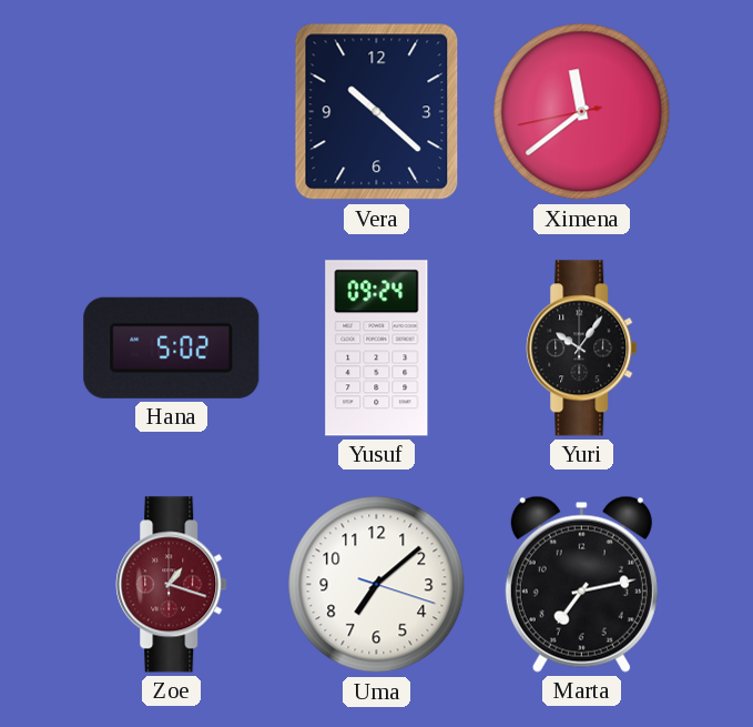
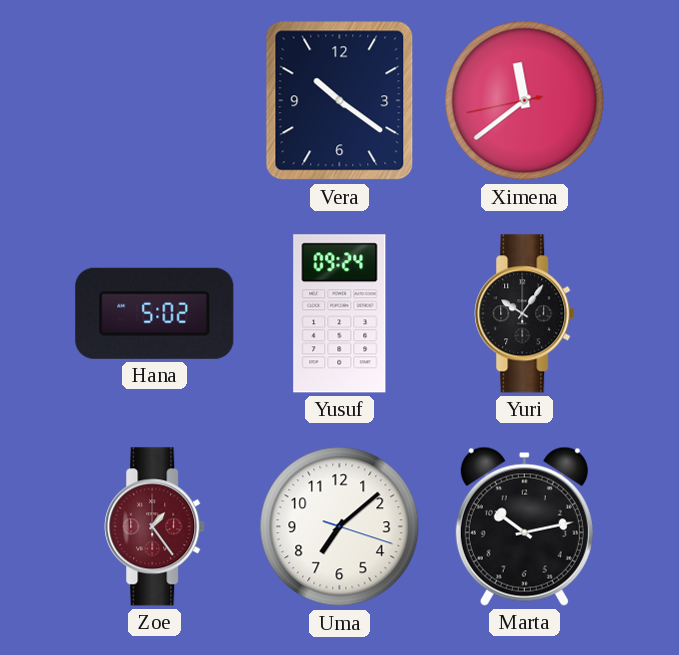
Vera: 10:22 -> 10:21
Zoe: 1:18 -> 1:24
Marta: 7:13 -> 10:13
